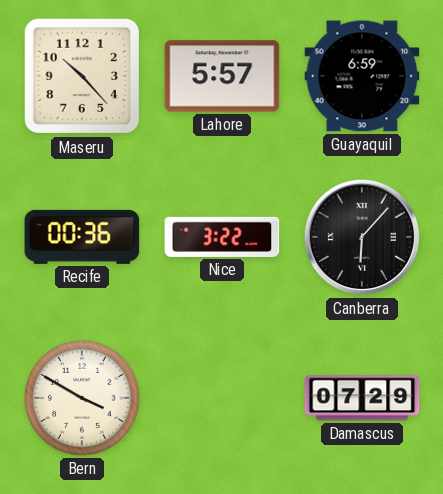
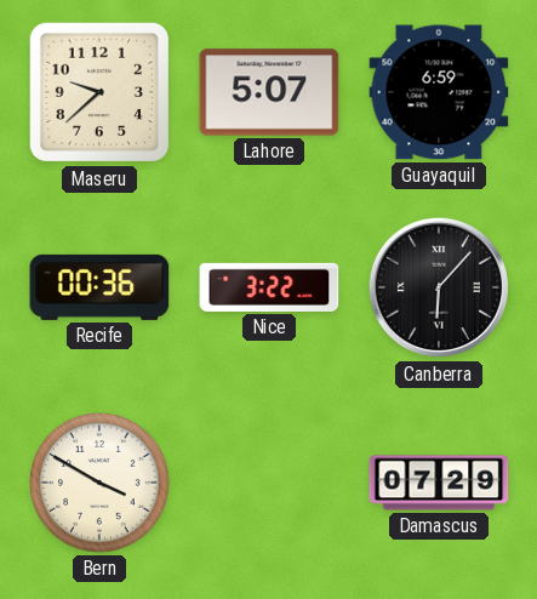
Maseru: 10:23 -> 9:38
Lahore: 5:57 -> 5:07
